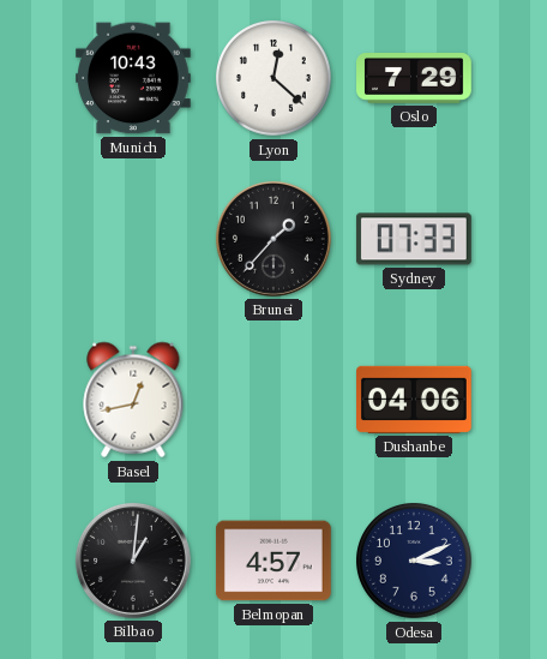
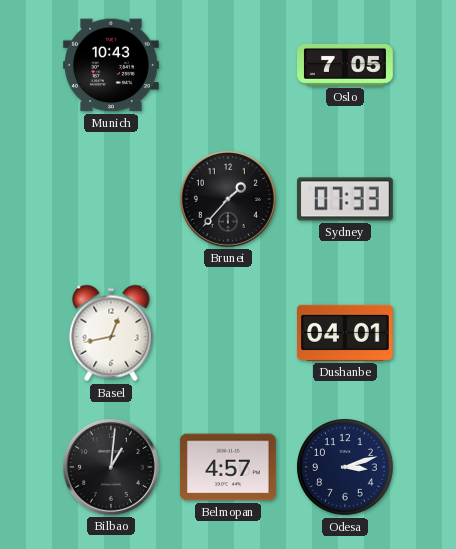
Lyon: 12:22 -> none
Oslo: 7:29 -> 7:05
Dushanbe: 04:06 -> 04:01
Odesa: 3:11 -> 3:12
